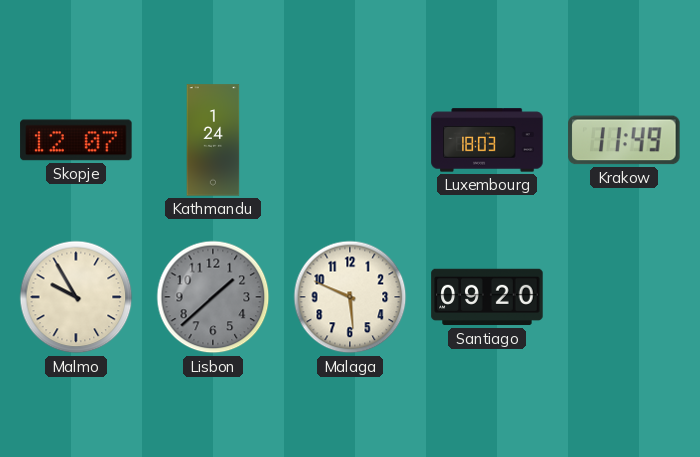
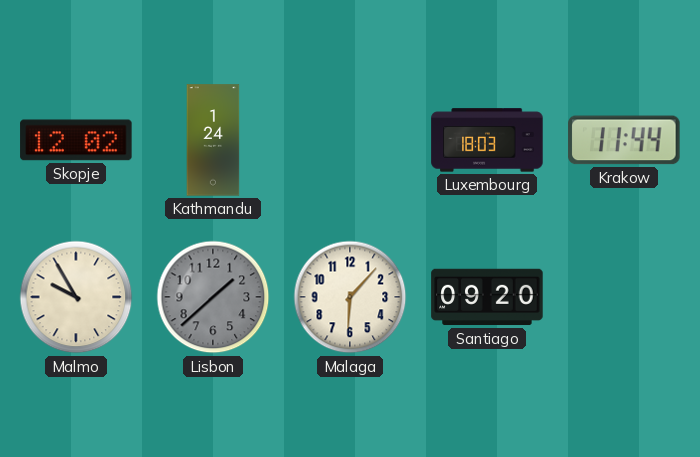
Skopje: 12:07 -> 12:02
Krakow: 11:49 -> 11:44
Malaga: 5:49 -> 6:07
